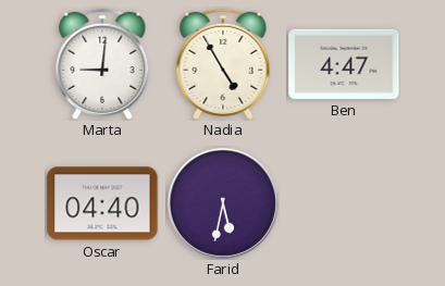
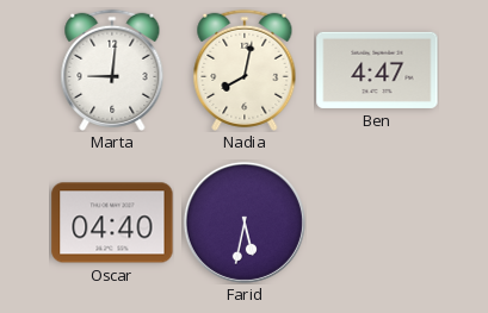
Nadia: 4:55 -> 8:02
